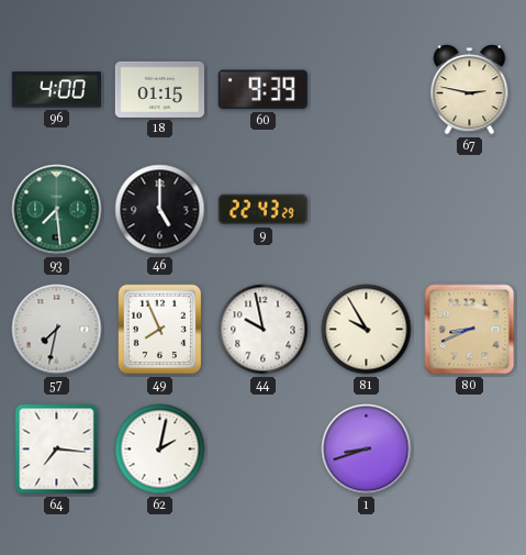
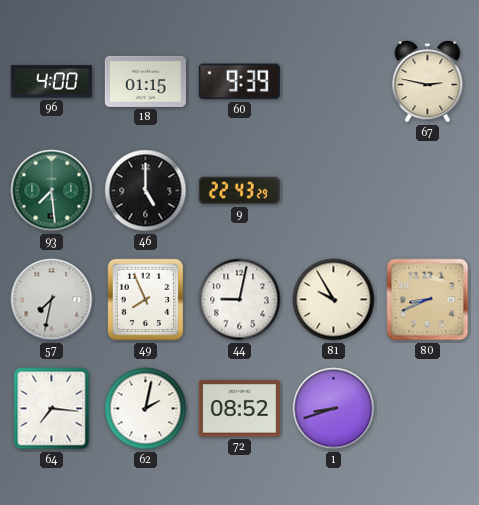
44: 9:58 -> 9:02
72: none -> 08:52
